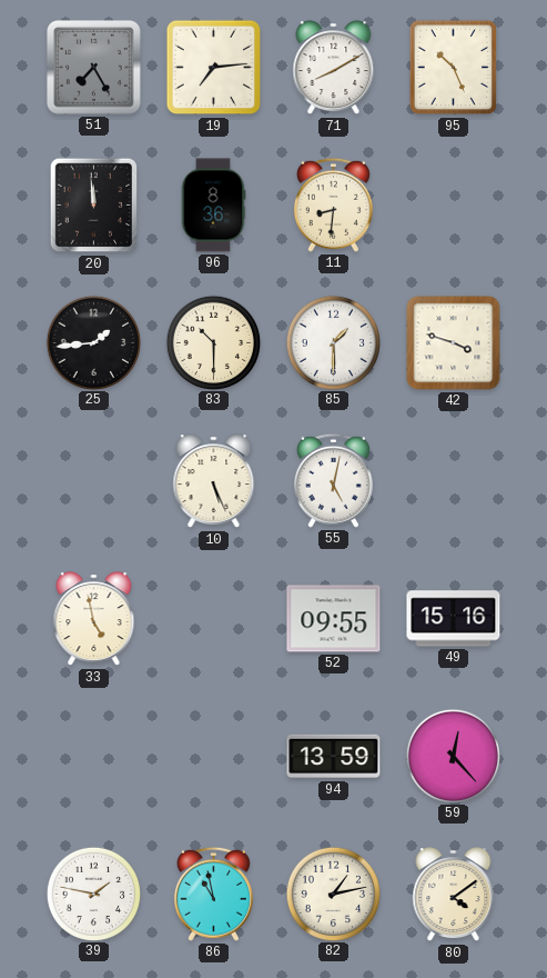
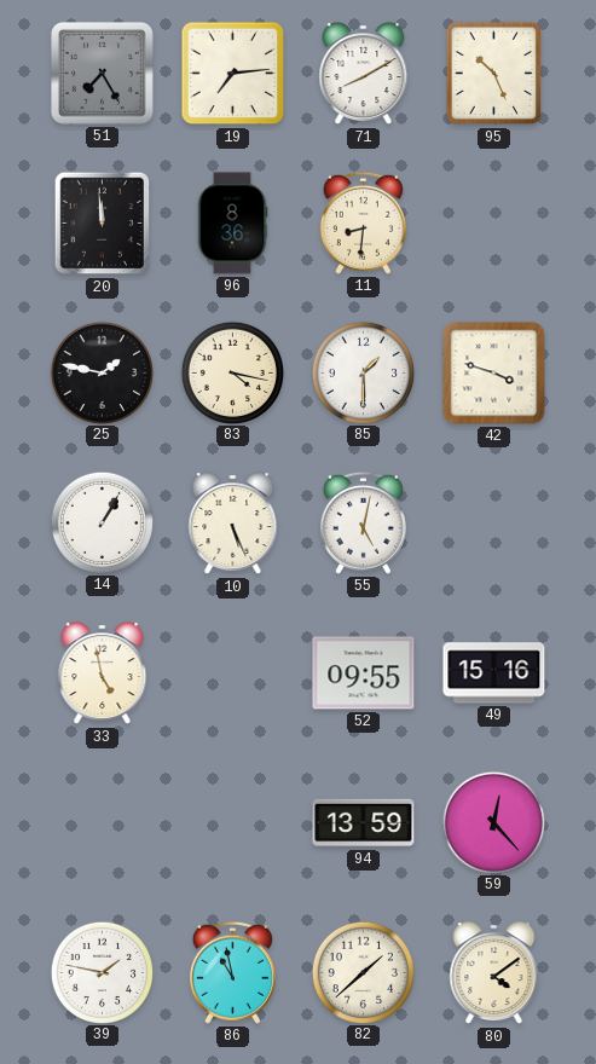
25: 1:44 -> 1:47
83: 10:30 -> 4:17
14: none -> 1:05
82: 1:13 -> 1:38
